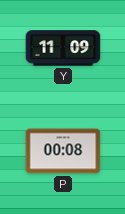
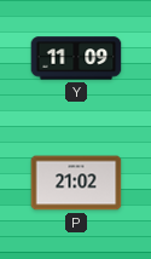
P: 00:08 -> 21:02
